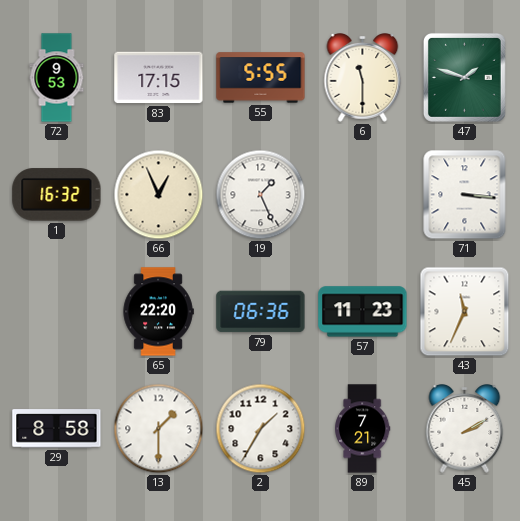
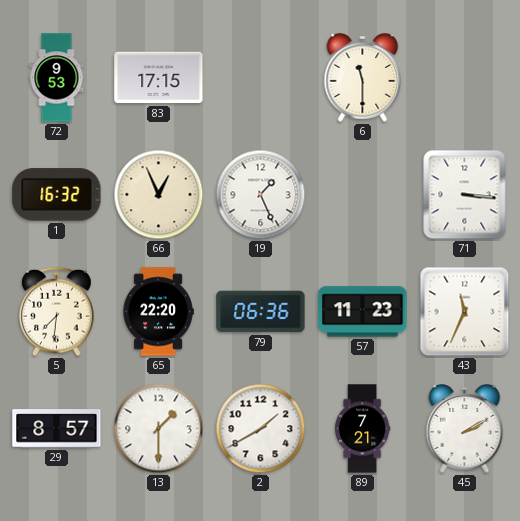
55: 5:55 -> none
47: 1:48 -> none
5: none -> 7:31
29: 8:58 -> 8:57
2: 1:35 -> 1:40
